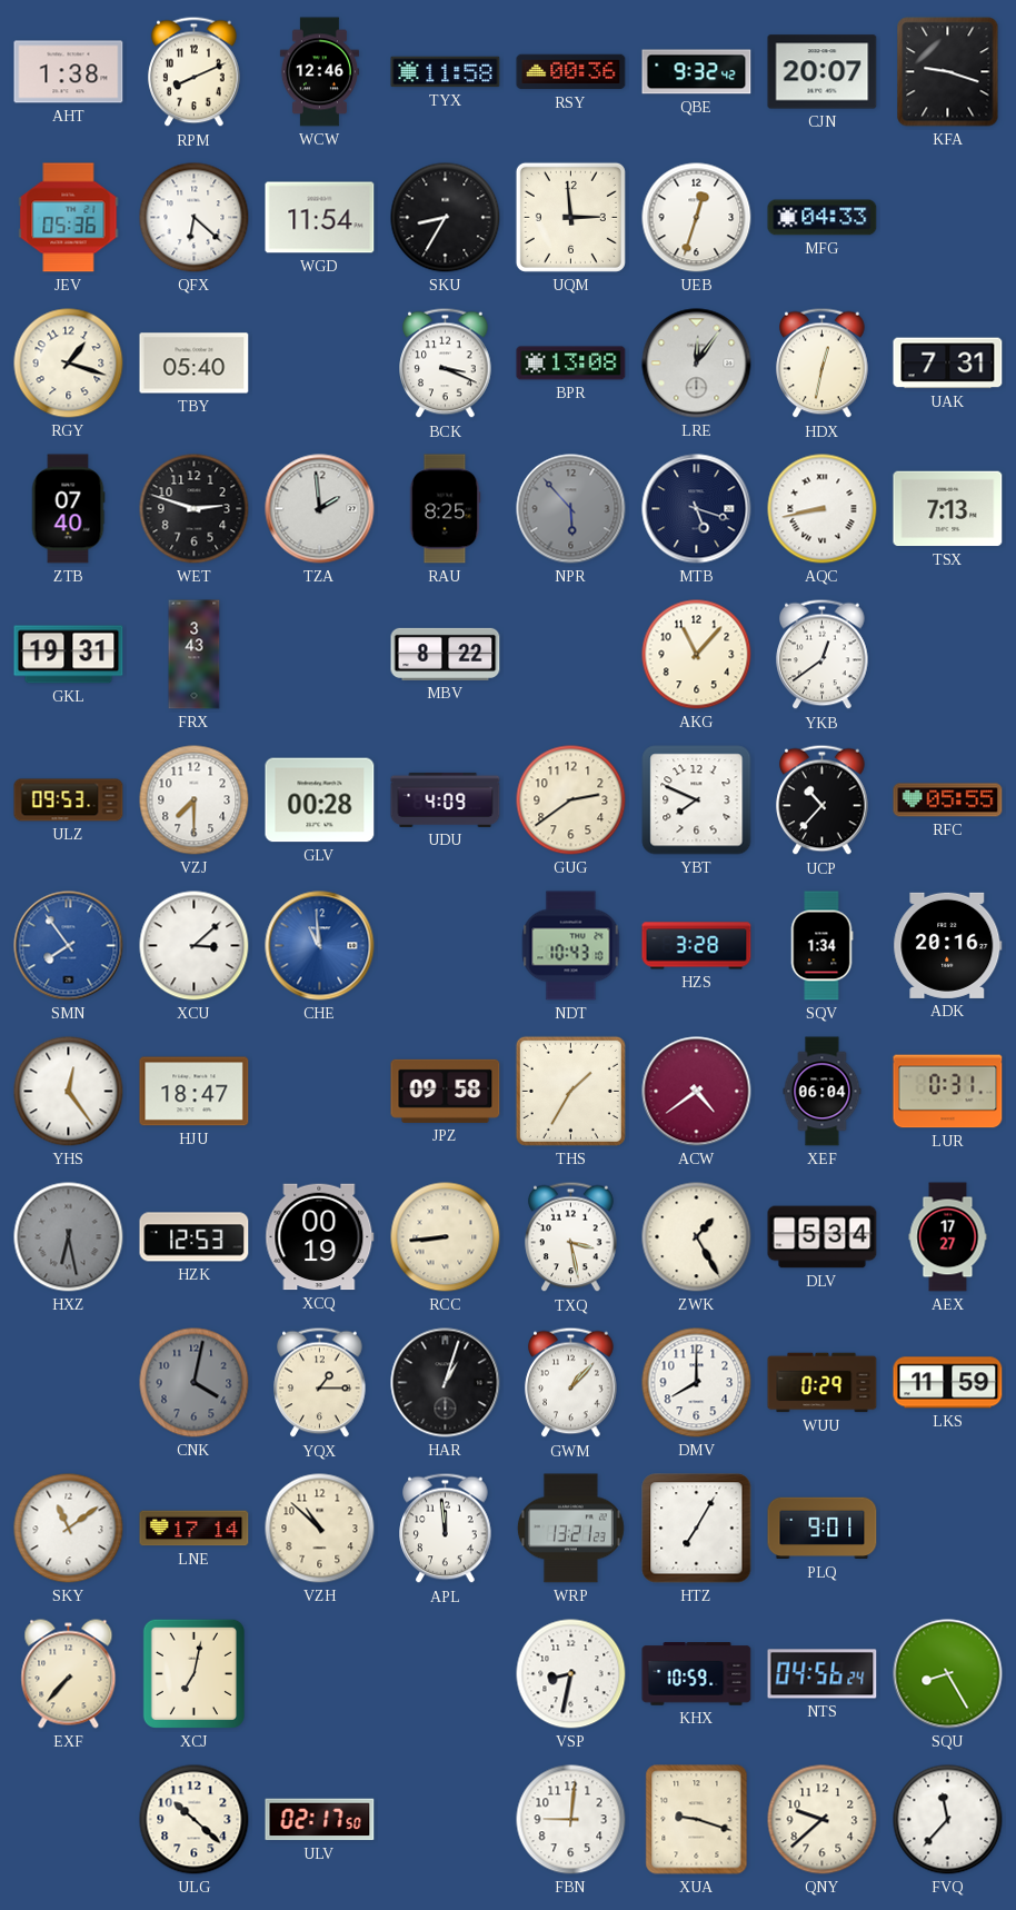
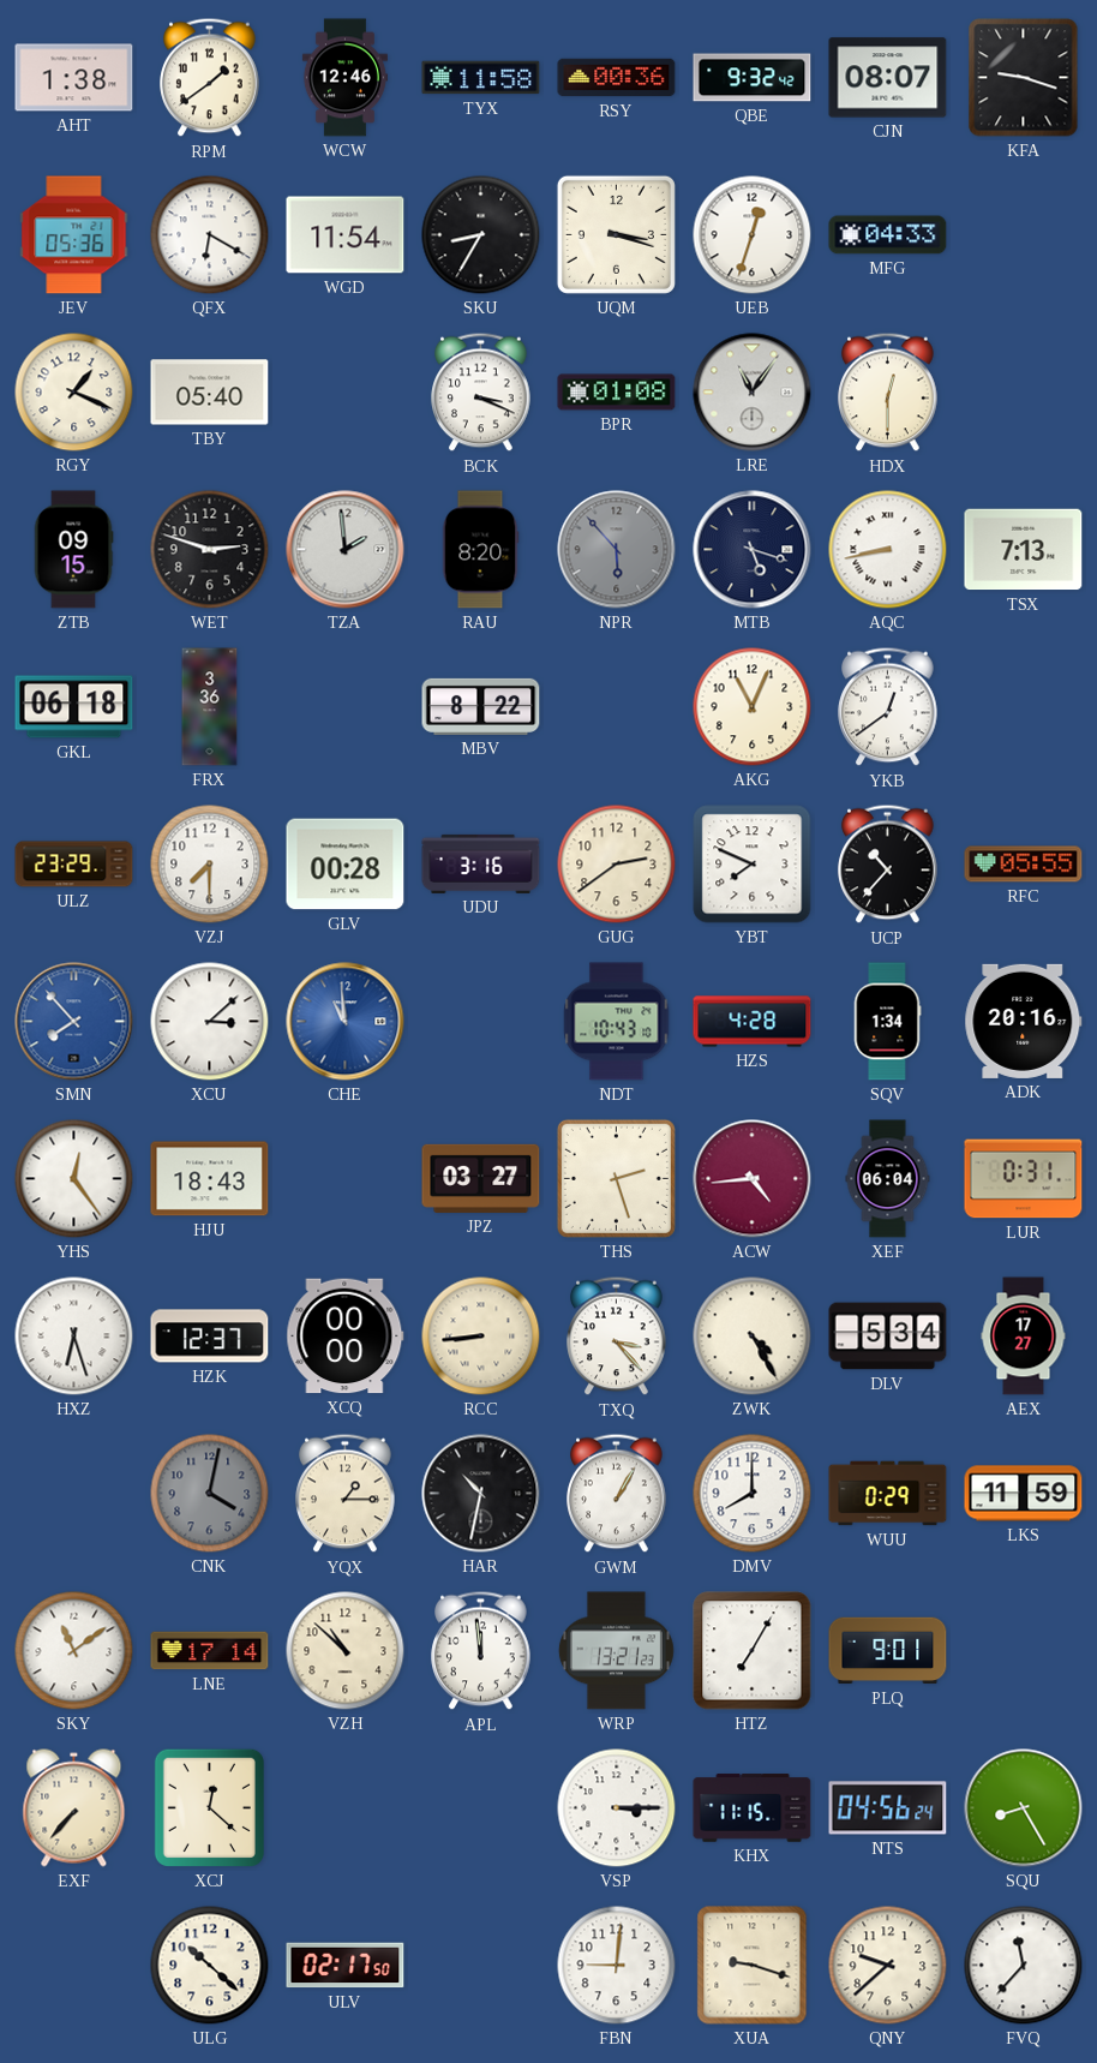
RPM: 8:11 -> 1:39
CJN: 20:07 -> 08:07
QFX: 6:22 -> 6:20
UQM: 2:59 -> 3:18
RGY: 1:18 -> 1:19
BPR: 13:08 -> 01:08
LRE: 12:06 -> 11:06
HDX: 12:32 -> 12:30
UAK: 7:31 -> none
ZTB: 07:40 -> 09:15
RAU: 8:25 -> 8:20
GKL: 19:31 -> 06:18
FRX: 3:43 -> 3:36
AKG: 11:07 -> 11:04
ULZ: 09:53 -> 23:29
UDU: 4:09 -> 3:16
SMN: 7:54 -> 7:53
HZS: 3:28 -> 4:28
HJU: 18:47 -> 18:43
JPZ: 09:58 -> 03:27
THS: 1:35 -> 2:27
ACW: 4:39 -> 4:44
HXZ: 6:28 -> 6:27
HXZ dial: grey -> white
HZK: 12:53 -> 12:37
XCQ: 00:19 -> 00:00
TXQ: 3:28 -> 3:23
ZWK: 1:25 -> 4:25
HAR: 1:03 -> 10:32
GWM: 1:07 -> 1:05
XCJ: 7:02 -> 12:22
VSP: 8:32 -> 3:15
KHX: 10:59 -> 11:15
